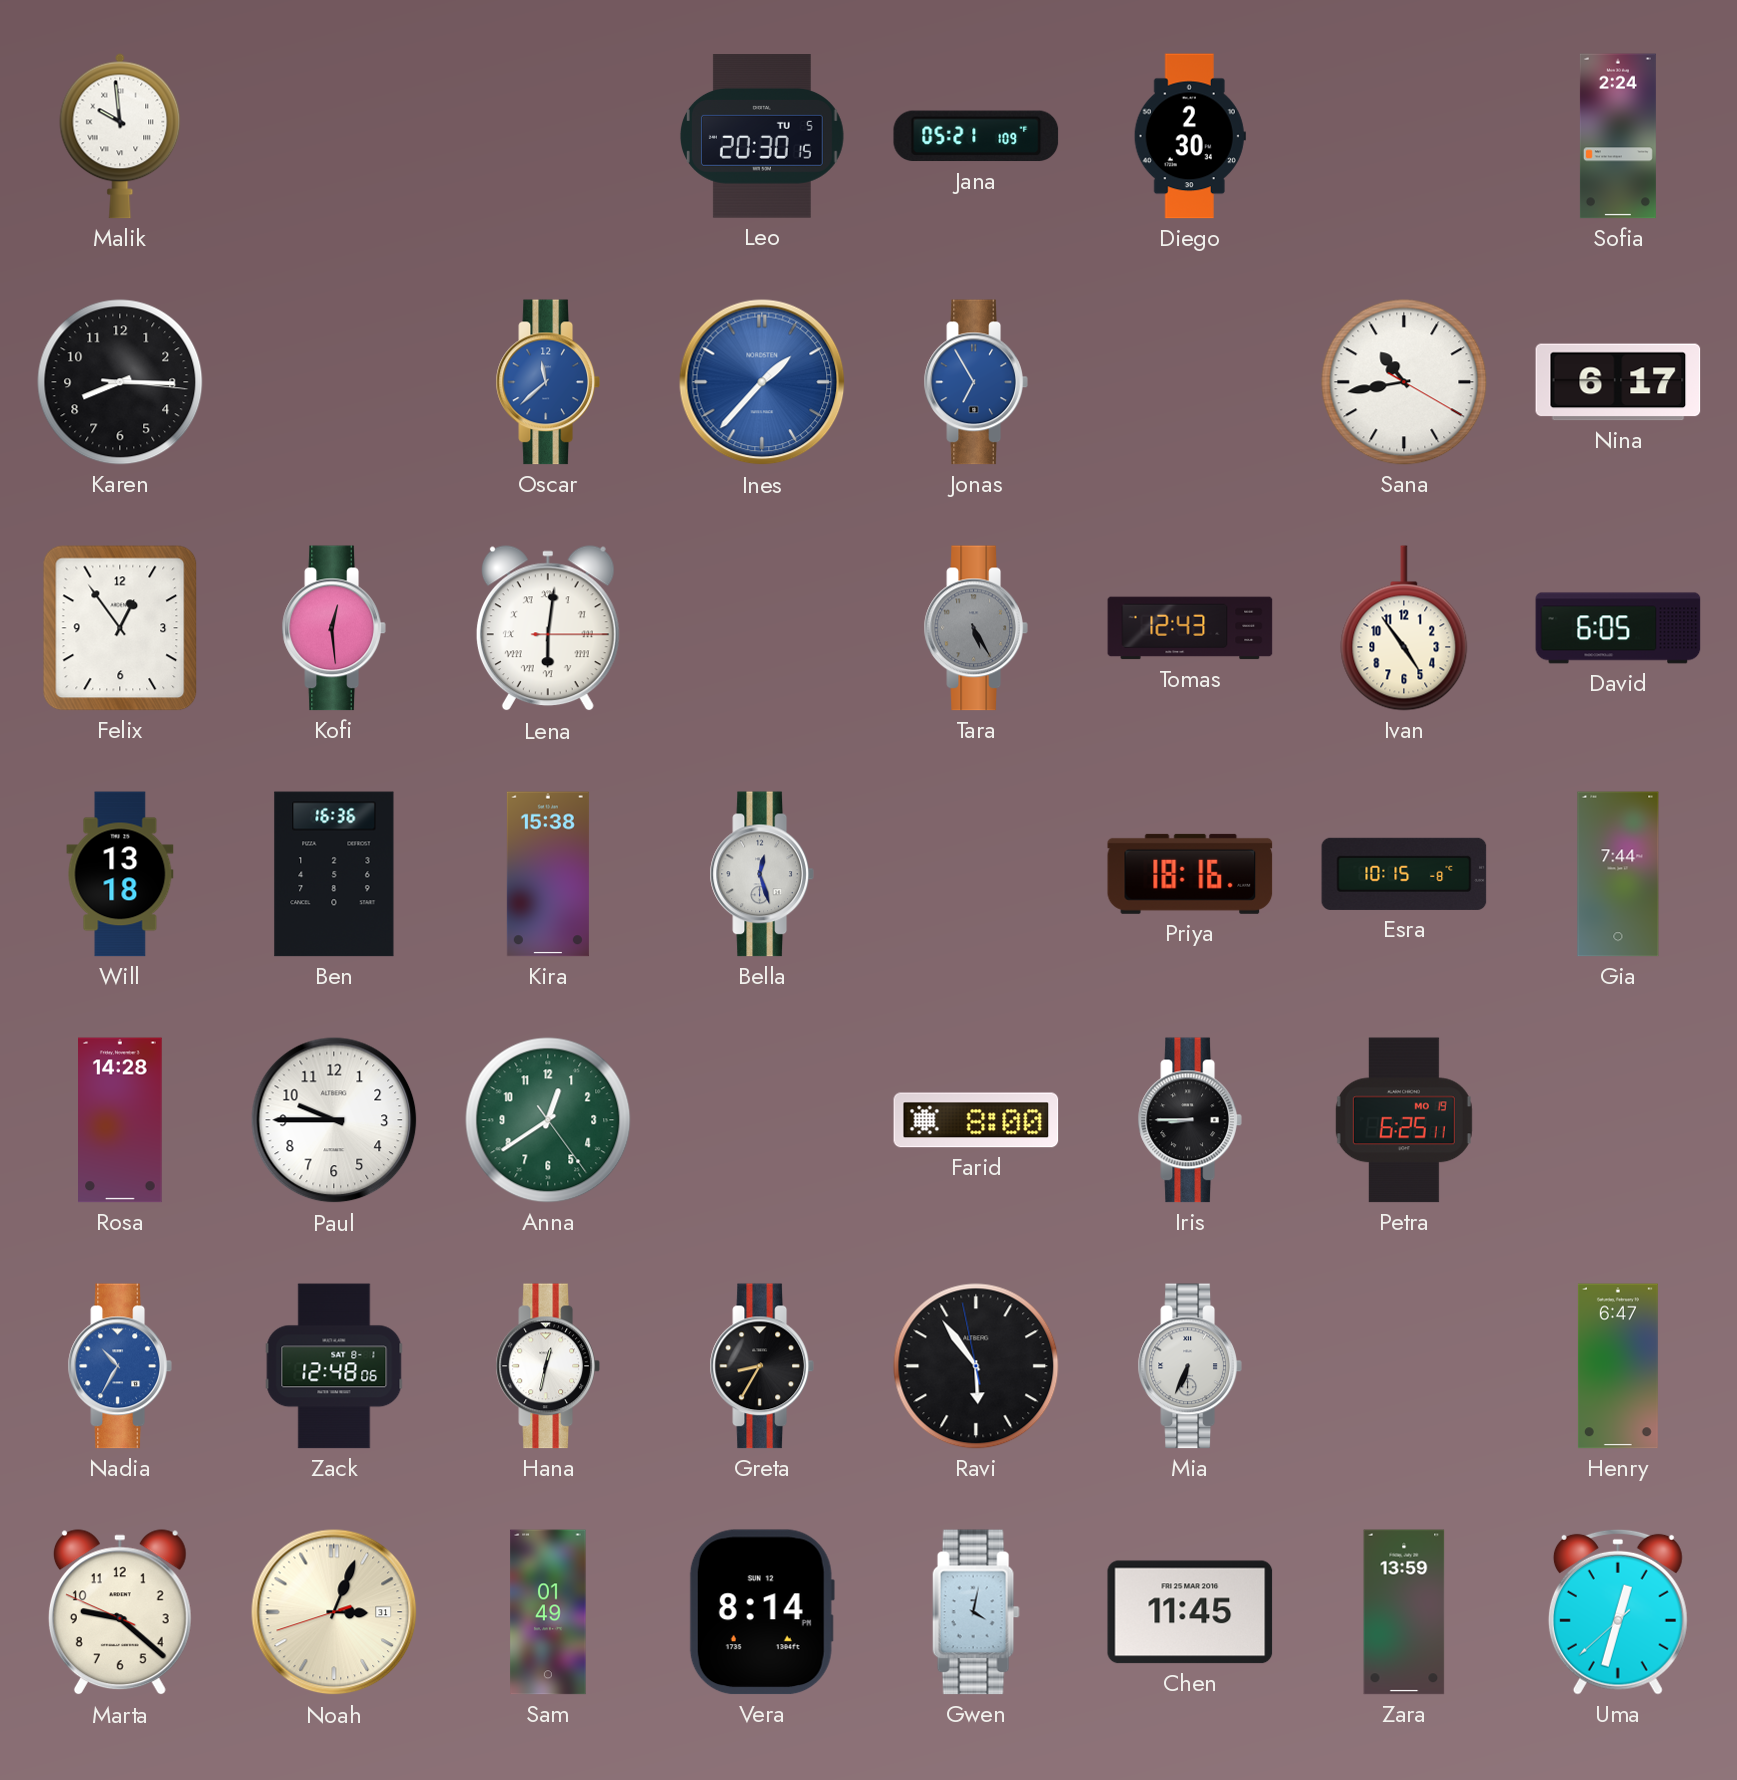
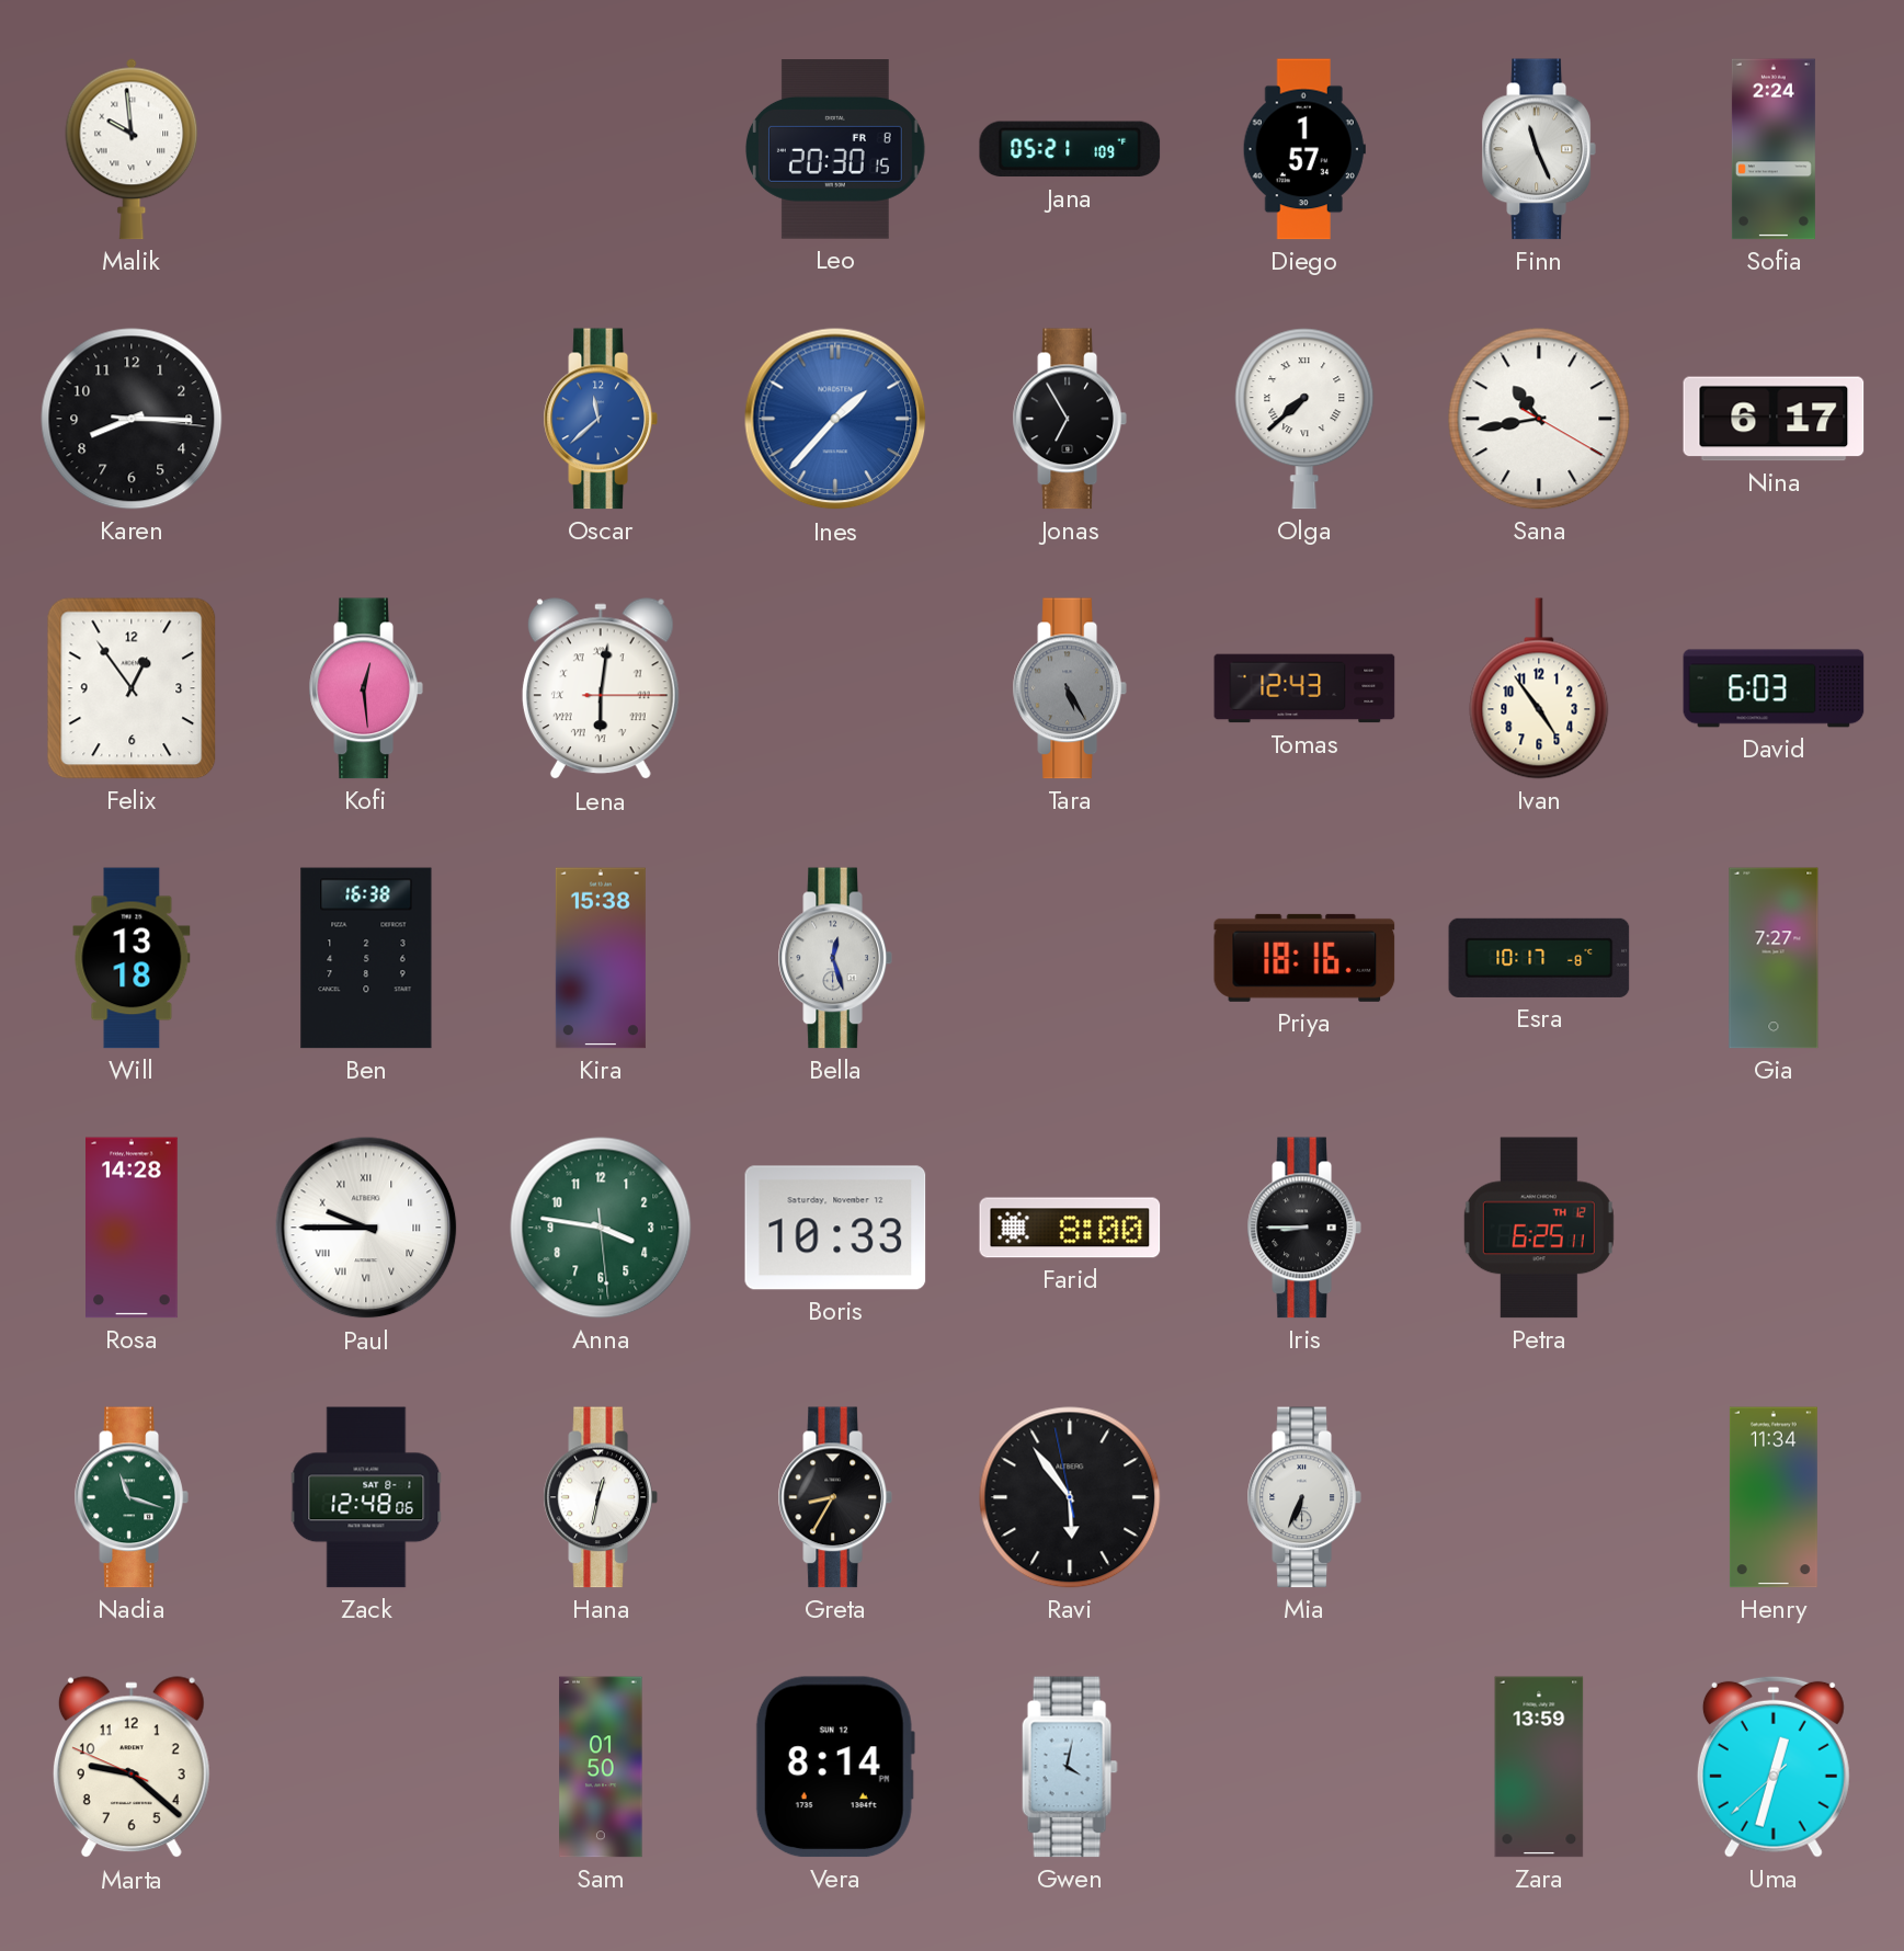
Leo date: TU 5 -> FR 8
Diego: 2:30 -> 1:57
Finn: none -> 11:26
Jonas dial: blue -> black
Olga: none -> 7:38
David: 6:05 -> 6:03
Ben: 16:36 -> 16:38
Esra: 10:15 -> 10:17
Gia: 7:44 -> 7:27
Paul numerals: Arabic -> Roman
Anna: 12:39 -> 3:46
Boris: none -> 10:33
Petra date: MO 19 -> TH 12
Nadia: 10:35 -> 11:18
Nadia dial: blue -> green
Henry: 6:47 -> 11:34
Noah: 3:03 -> none
Sam: 01:49 -> 01:50
Chen: 11:45 -> none
